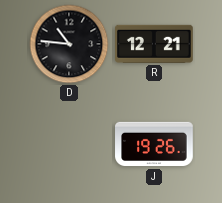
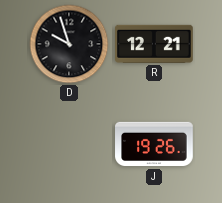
D: 10:46 -> 9:57
